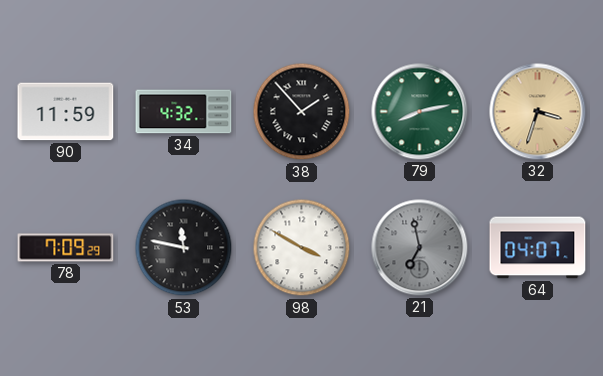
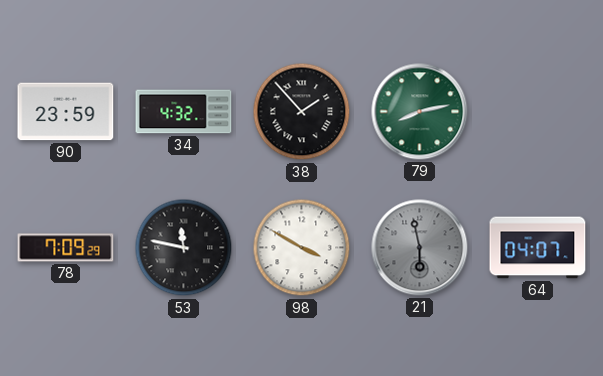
90: 11:59 -> 23:59
32: 3:33 -> none
21: 6:58 -> 5:58
